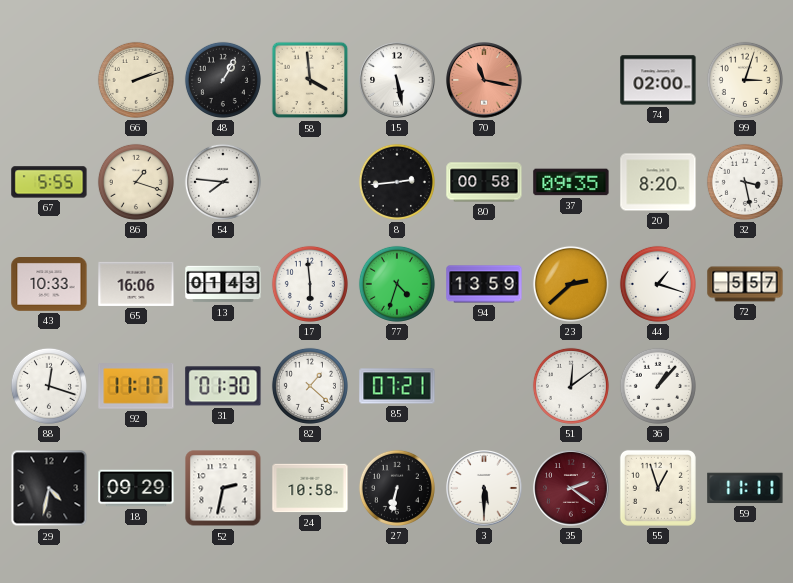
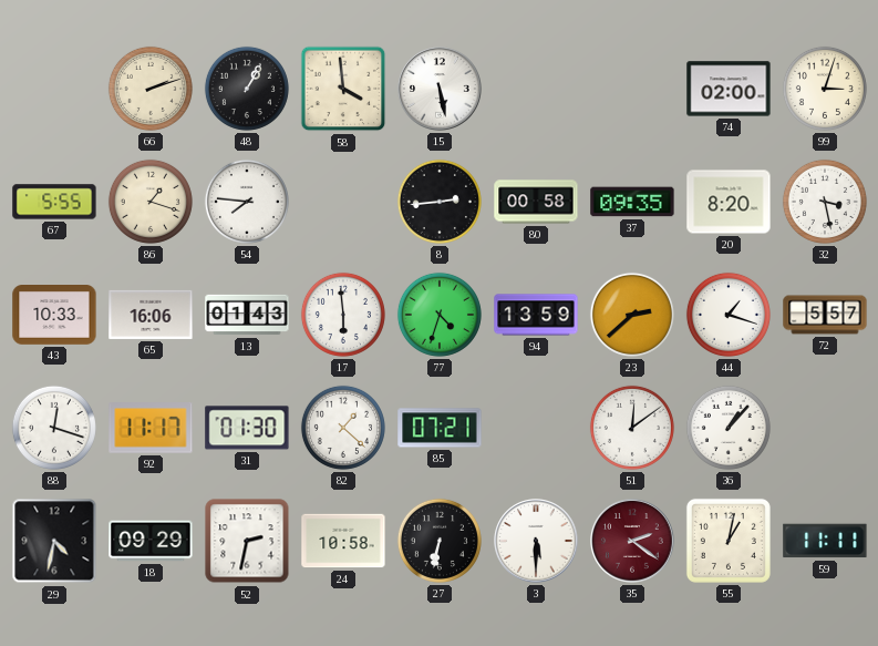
70: 11:17 -> none
55: 12:57 -> 1:02
